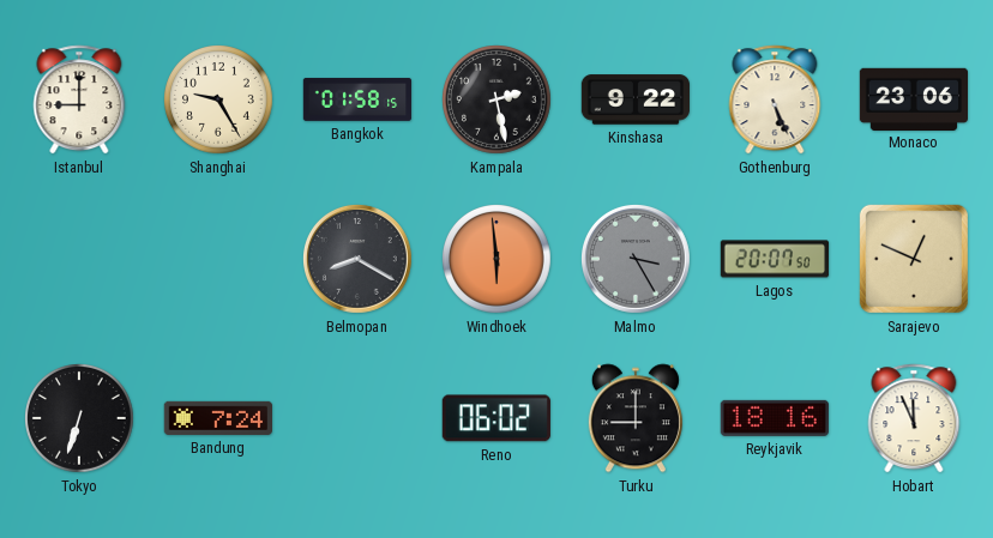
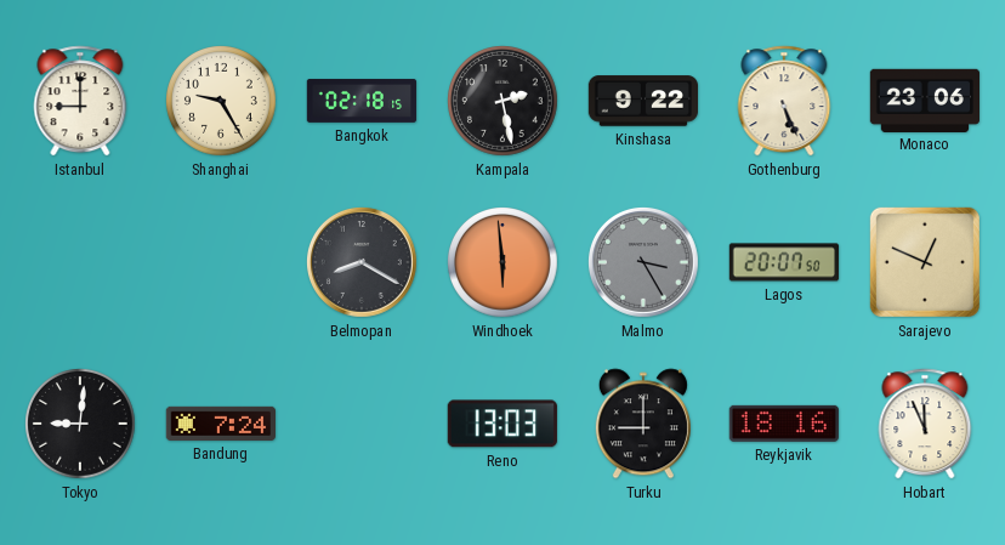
Bangkok: 01:58 -> 02:18
Tokyo: 6:33 -> 9:01
Reno: 06:02 -> 13:03
